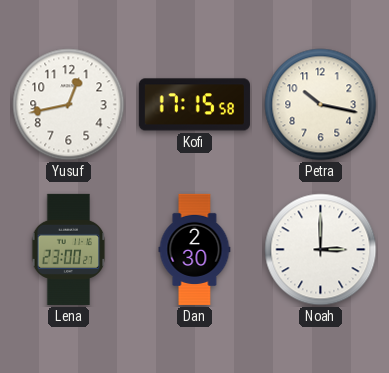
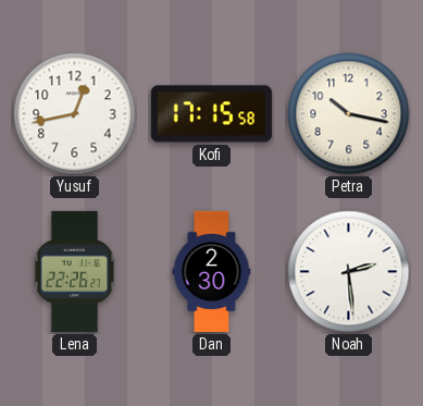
Lena: 23:00 -> 22:26
Noah: 3:00 -> 2:29
